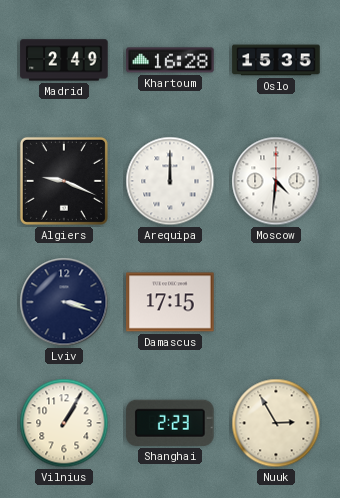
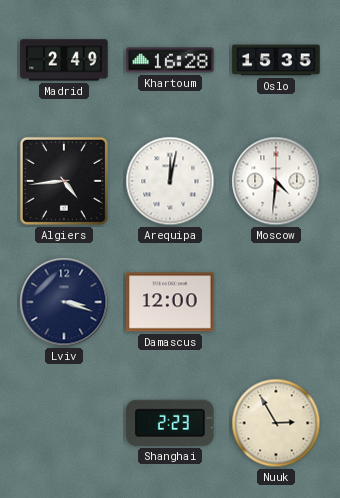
Algiers: 9:19 -> 4:44
Arequipa: 12:00 -> 12:02
Damascus: 17:15 -> 12:00
Vilnius: 1:05 -> none
